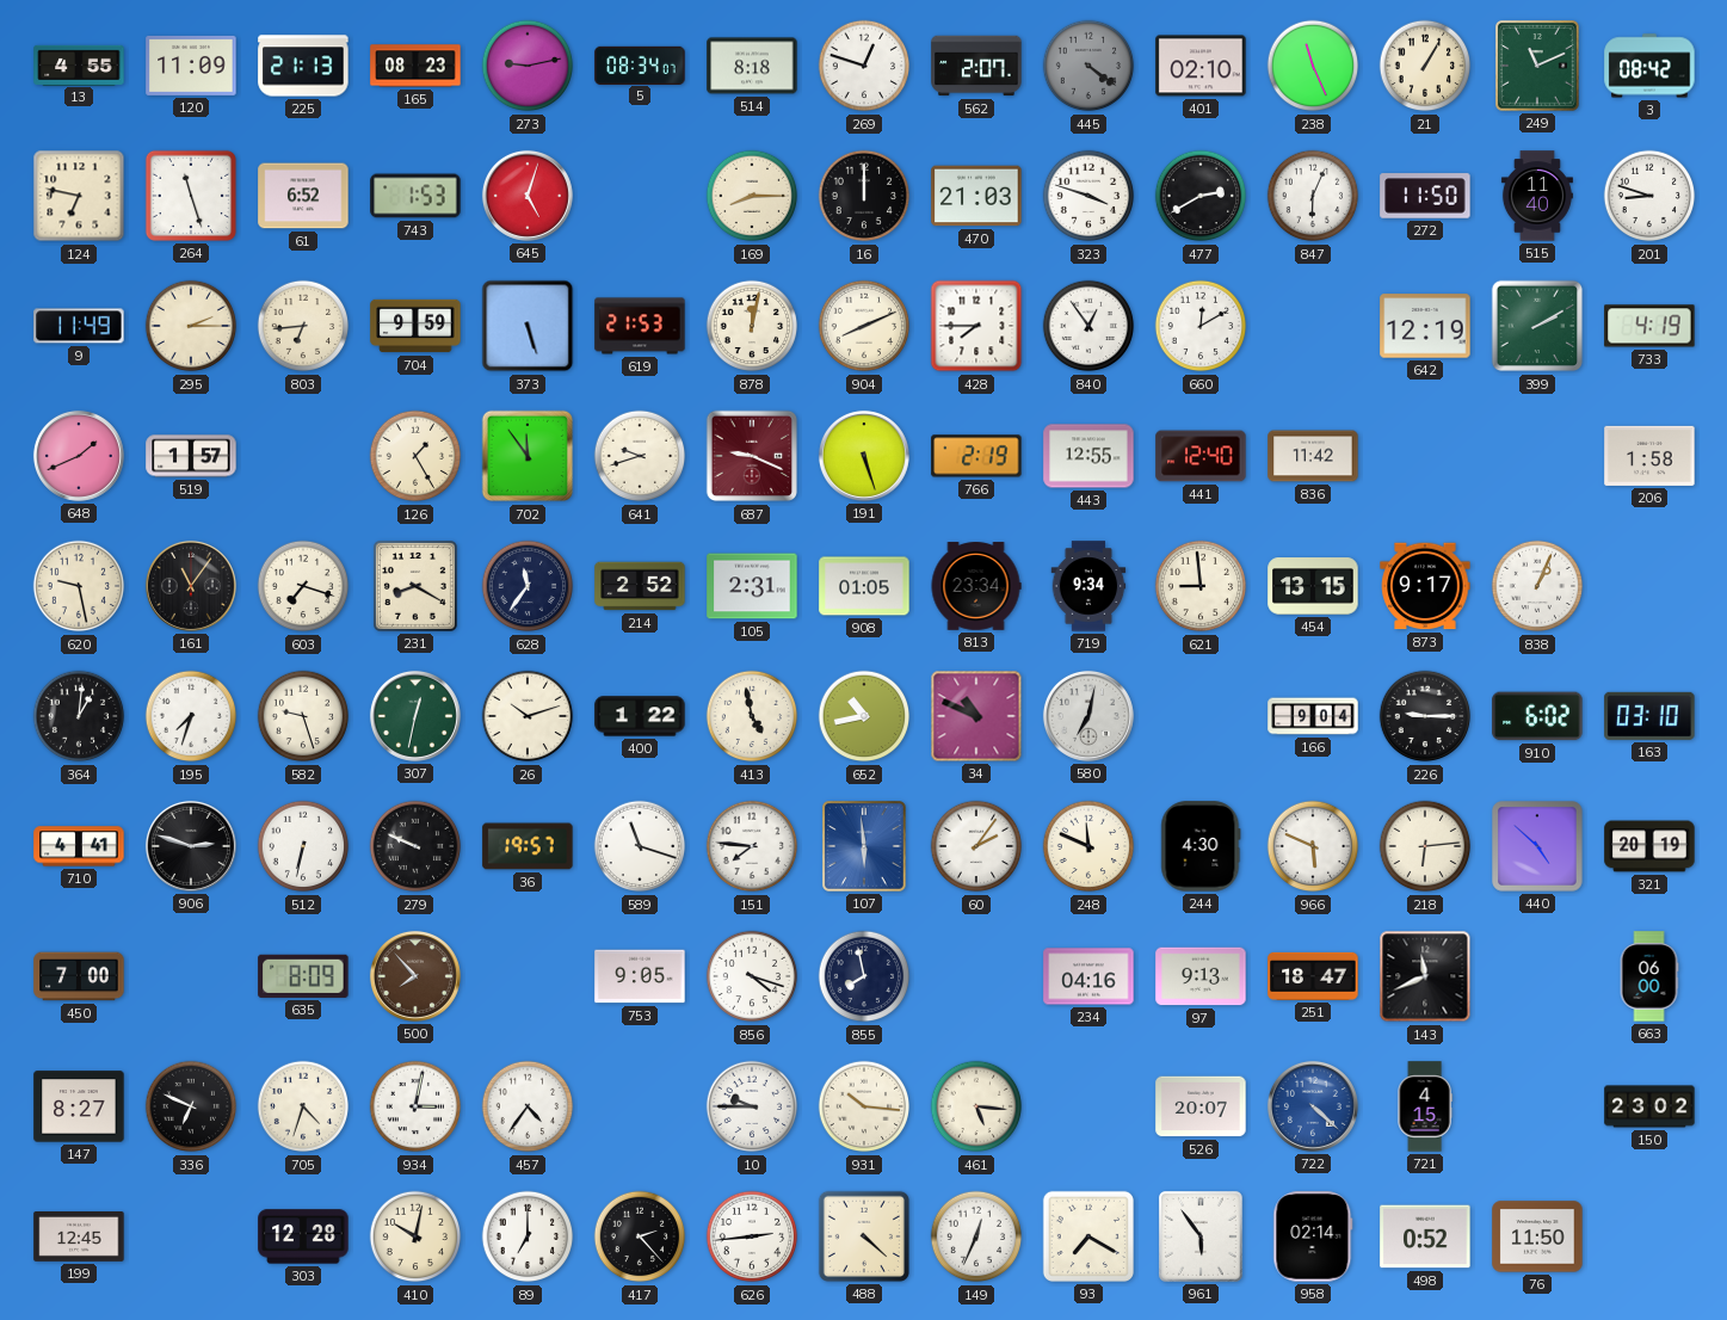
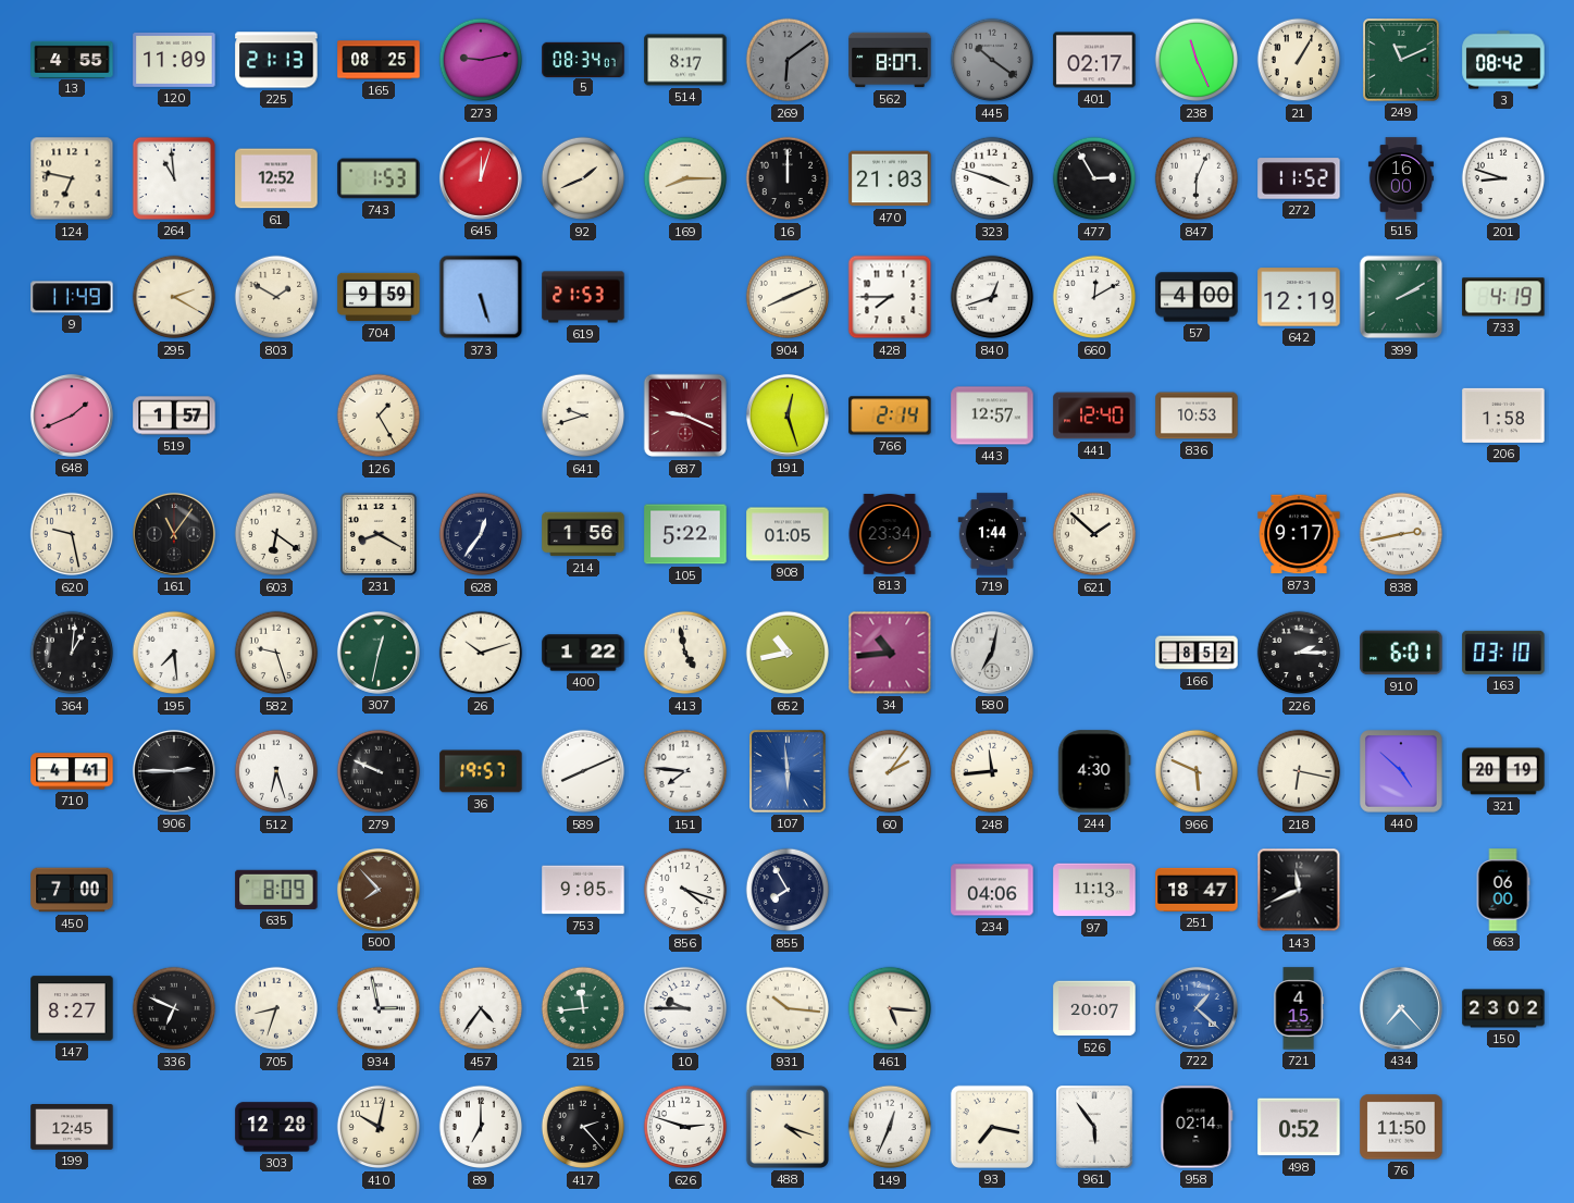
165: 08:23 -> 08:25
514: 8:18 -> 8:17
269: 12:48 -> 6:09
269 dial: white -> grey
562: 2:07 -> 8:07
445: 4:21 -> 10:21
401: 02:10 -> 02:17
264: 11:27 -> 10:59
61: 6:52 -> 12:52
645: 5:03 -> 12:03
92: none -> 1:41
477: 2:40 -> 2:55
272: 11:50 -> 11:52
515: 11:40 -> 16:00
295: 2:15 -> 2:20
803: 6:44 -> 1:50
878: 12:02 -> none
840: 12:54 -> 12:42
57: none -> 4:00
702: 11:54 -> none
191: 5:27 -> 12:27
766: 2:19 -> 2:14
443: 12:55 -> 12:57
836: 11:42 -> 10:53
603: 7:18 -> 6:21
628: 11:36 -> 12:36
214: 2:52 -> 1:56
105: 2:31 -> 5:22
719: 9:34 -> 1:44
621: 8:59 -> 1:52
454: 13:15 -> none
838: 1:04 -> 2:43
195: 7:33 -> 7:29
34: 10:49 -> 10:44
166: 9:04 -> 8:52
226: 9:15 -> 2:15
910: 6:02 -> 6:01
906: 2:48 -> 2:45
512: 6:32 -> 6:27
589: 11:18 -> 8:11
248: 11:49 -> 11:44
218: 6:14 -> 6:17
855: 7:58 -> 7:55
234: 04:16 -> 04:06
97: 9:13 -> 11:13
705: 4:33 -> 8:33
934: 3:02 -> 2:58
215: none -> 11:44
722: 4:22 -> 1:22
434: none -> 7:23
626: 2:44 -> 2:48
488: 4:22 -> 4:18
93: 7:20 -> 7:17
